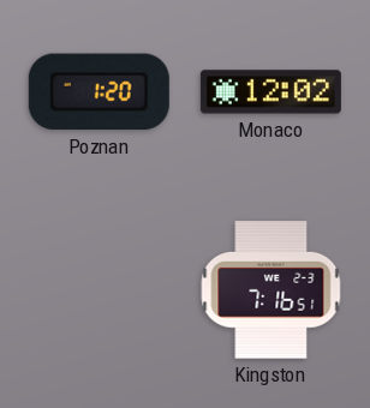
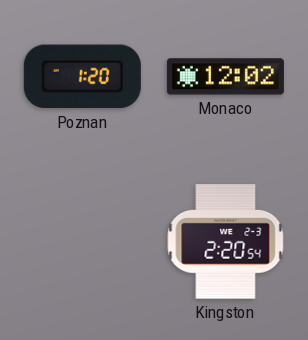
Kingston: 7:16 -> 2:20
